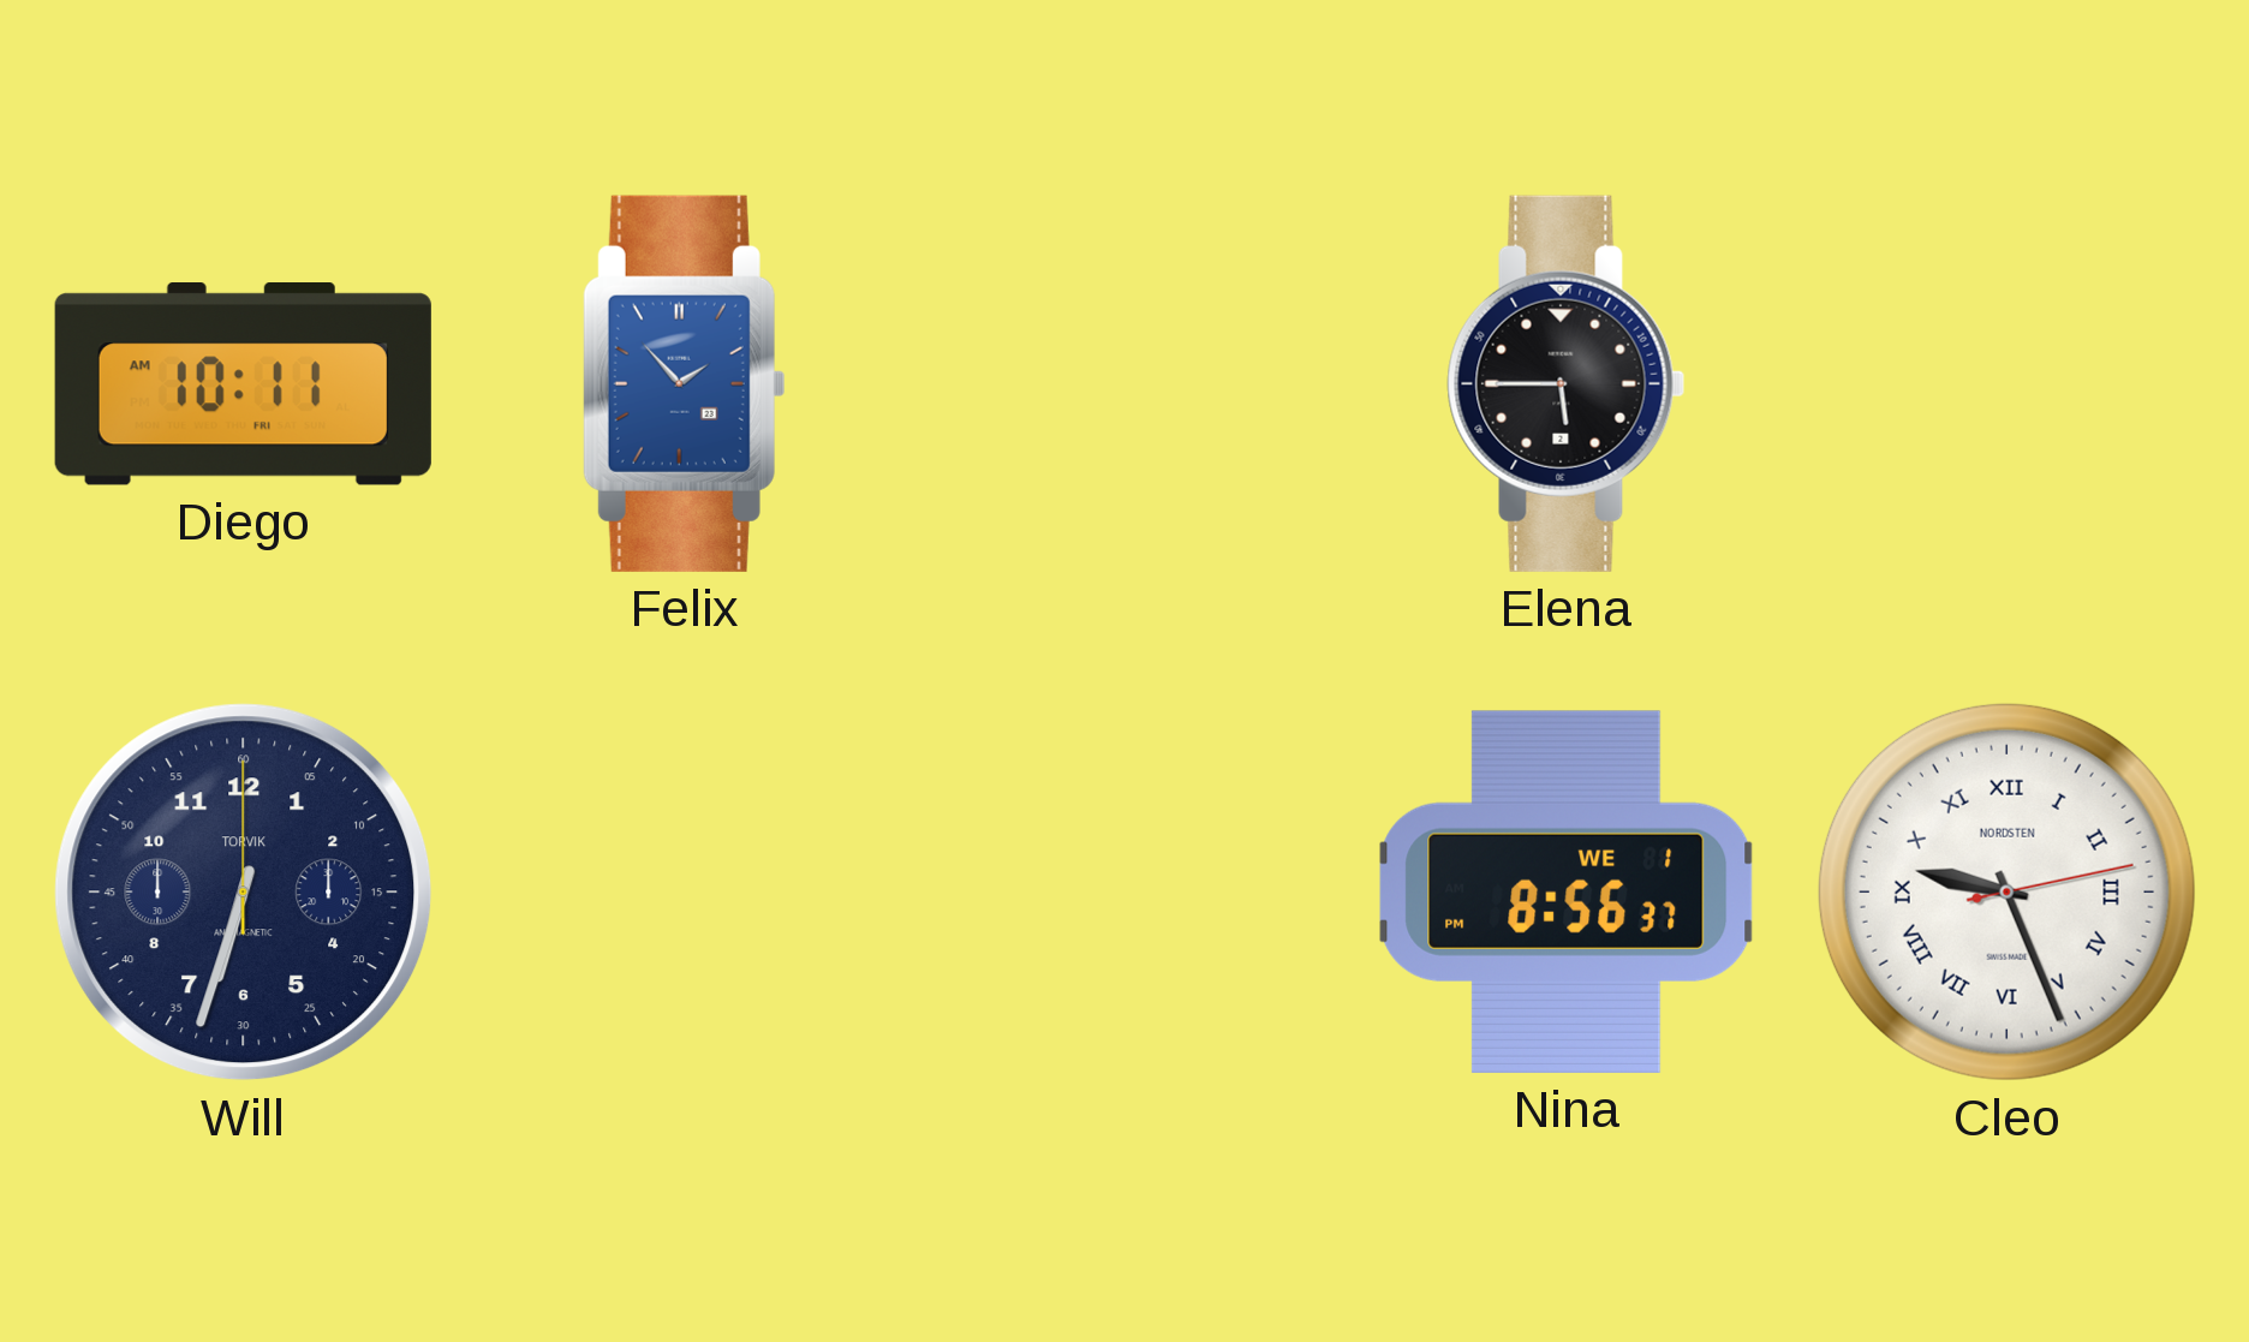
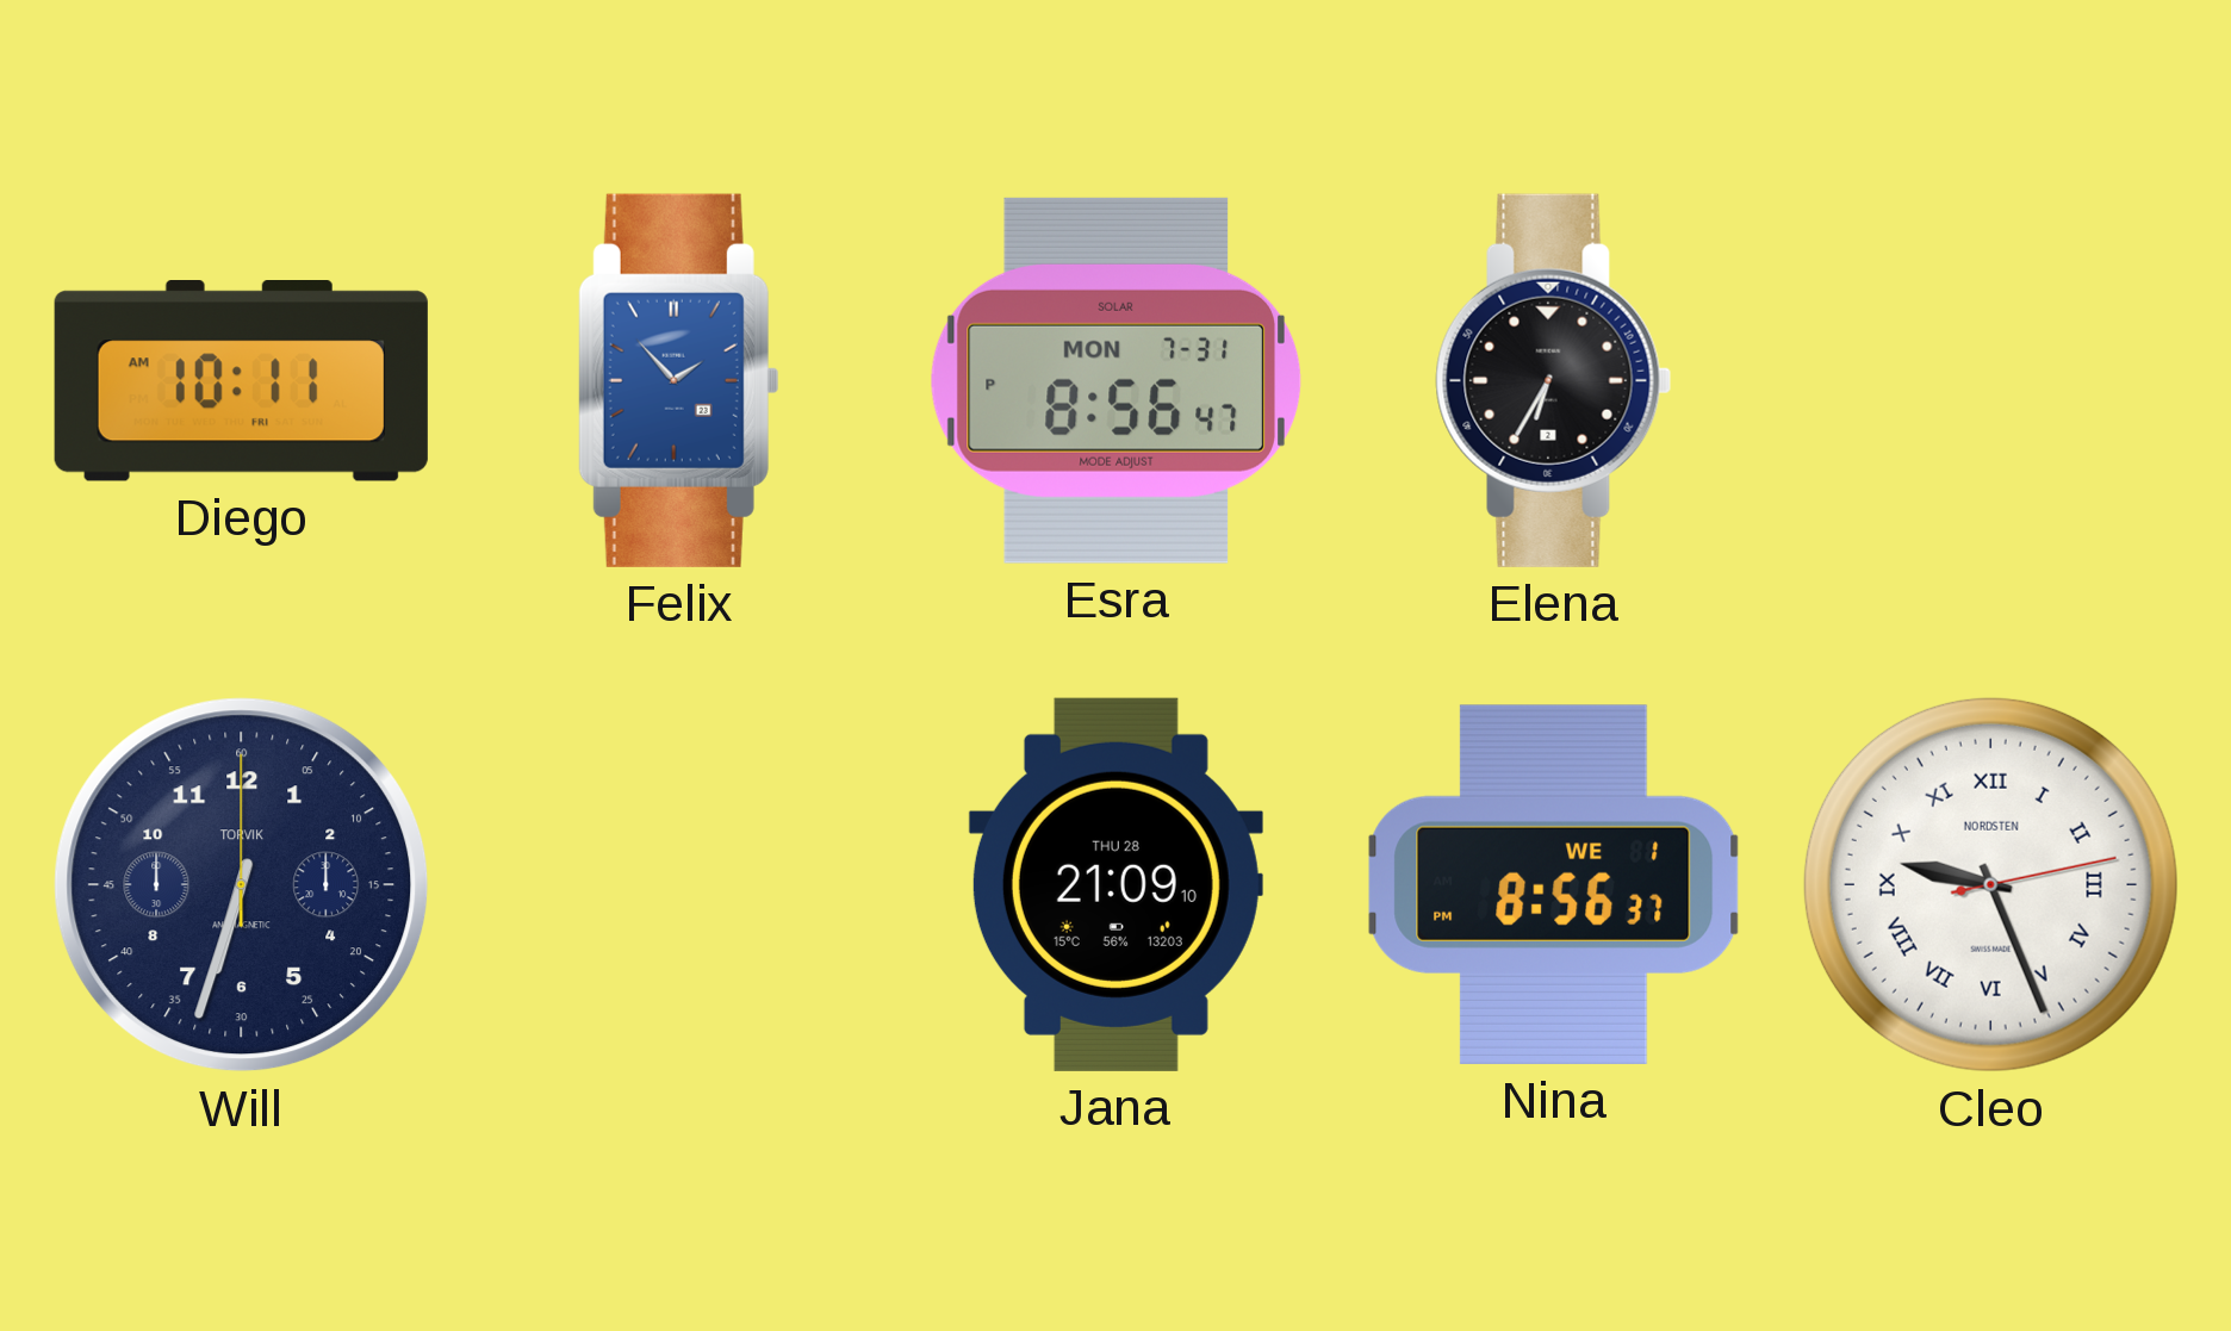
Esra: none -> 8:56
Elena: 5:45 -> 6:35
Jana: none -> 21:09
